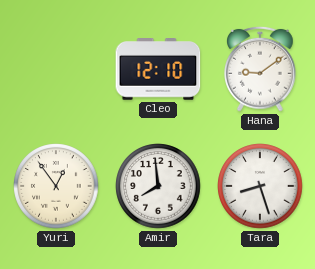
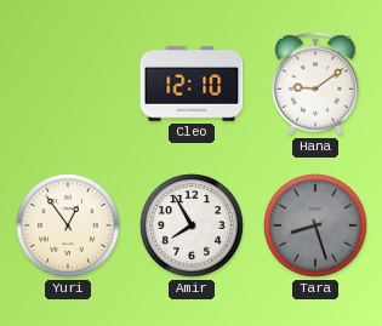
Amir: 7:59 -> 7:55
Tara dial: white -> grey
